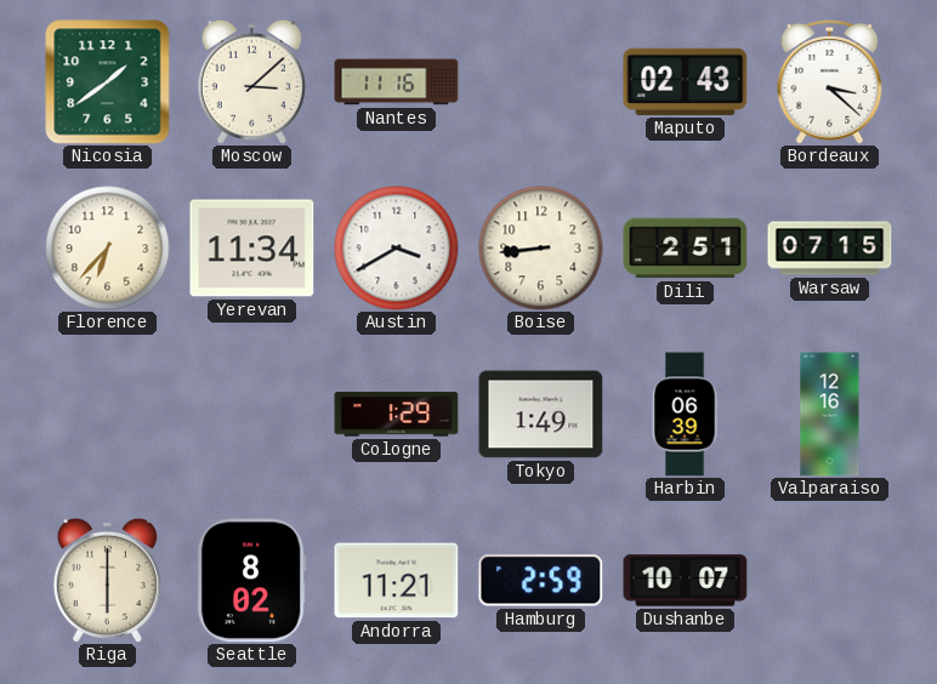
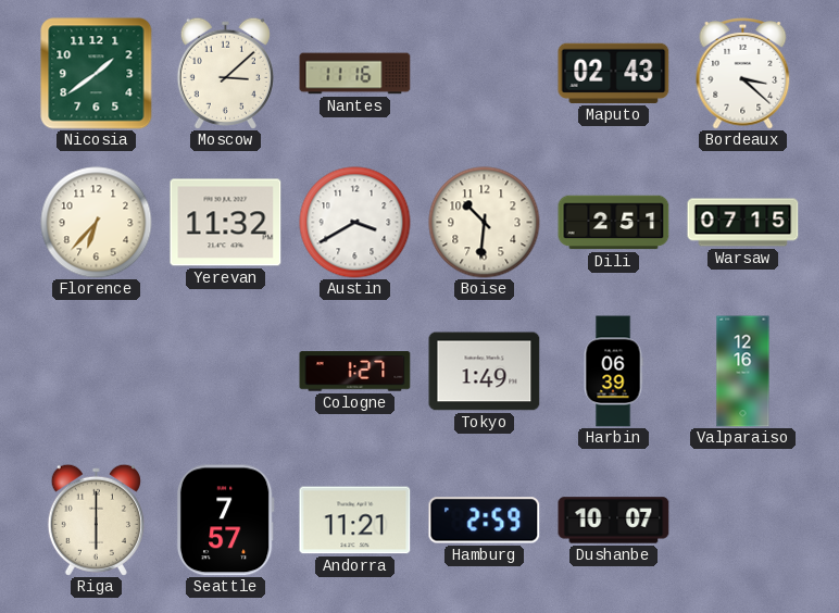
Yerevan: 11:34 -> 11:32
Boise: 8:44 -> 10:31
Cologne: 1:29 -> 1:27
Seattle: 8:02 -> 7:57
